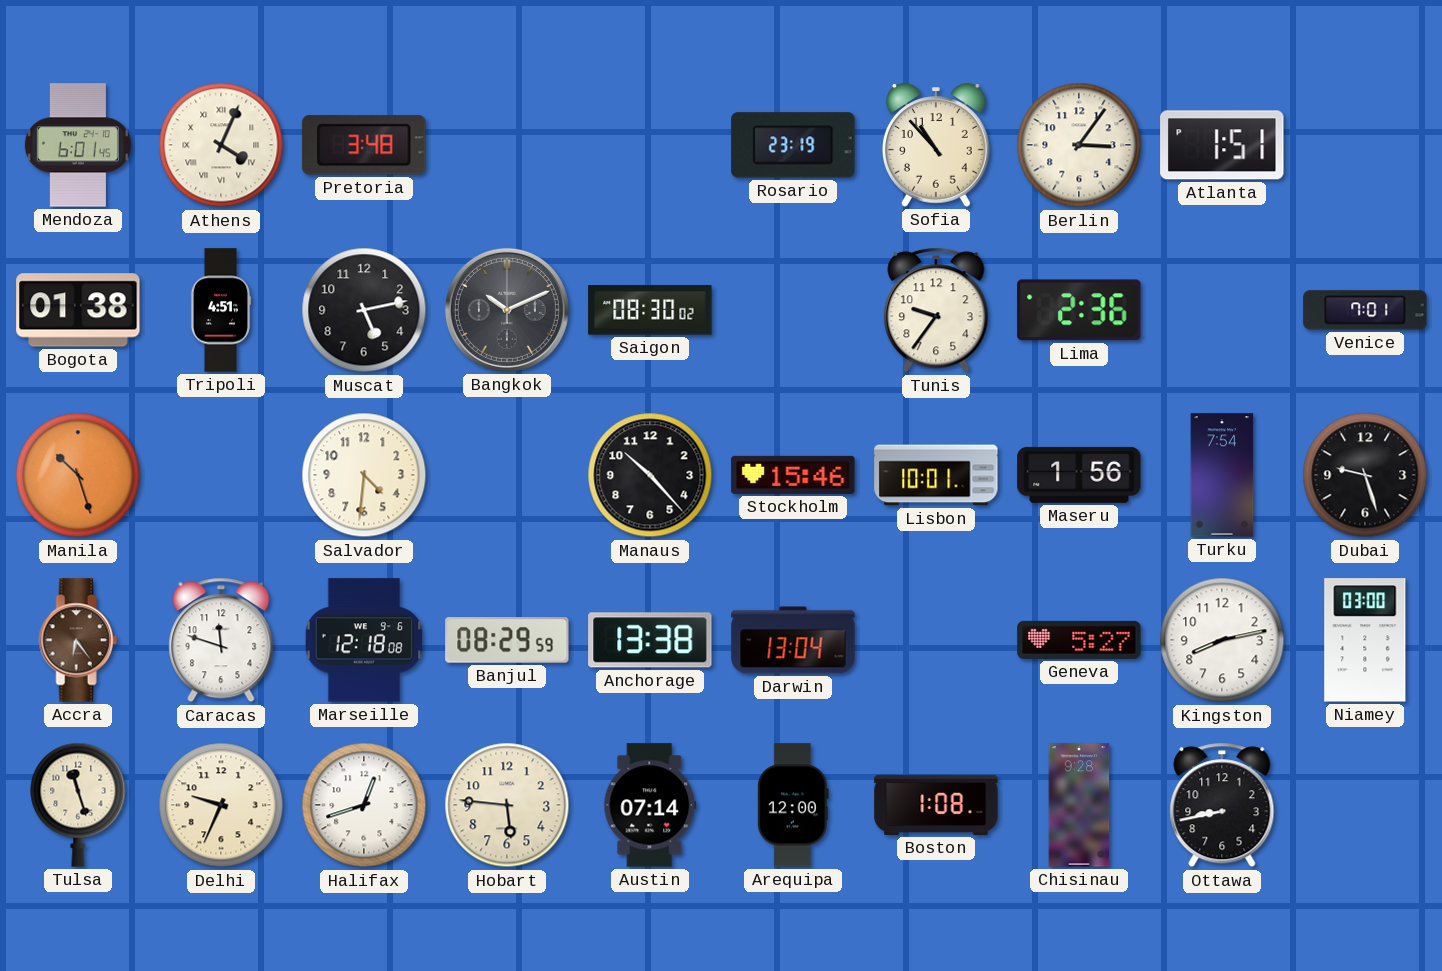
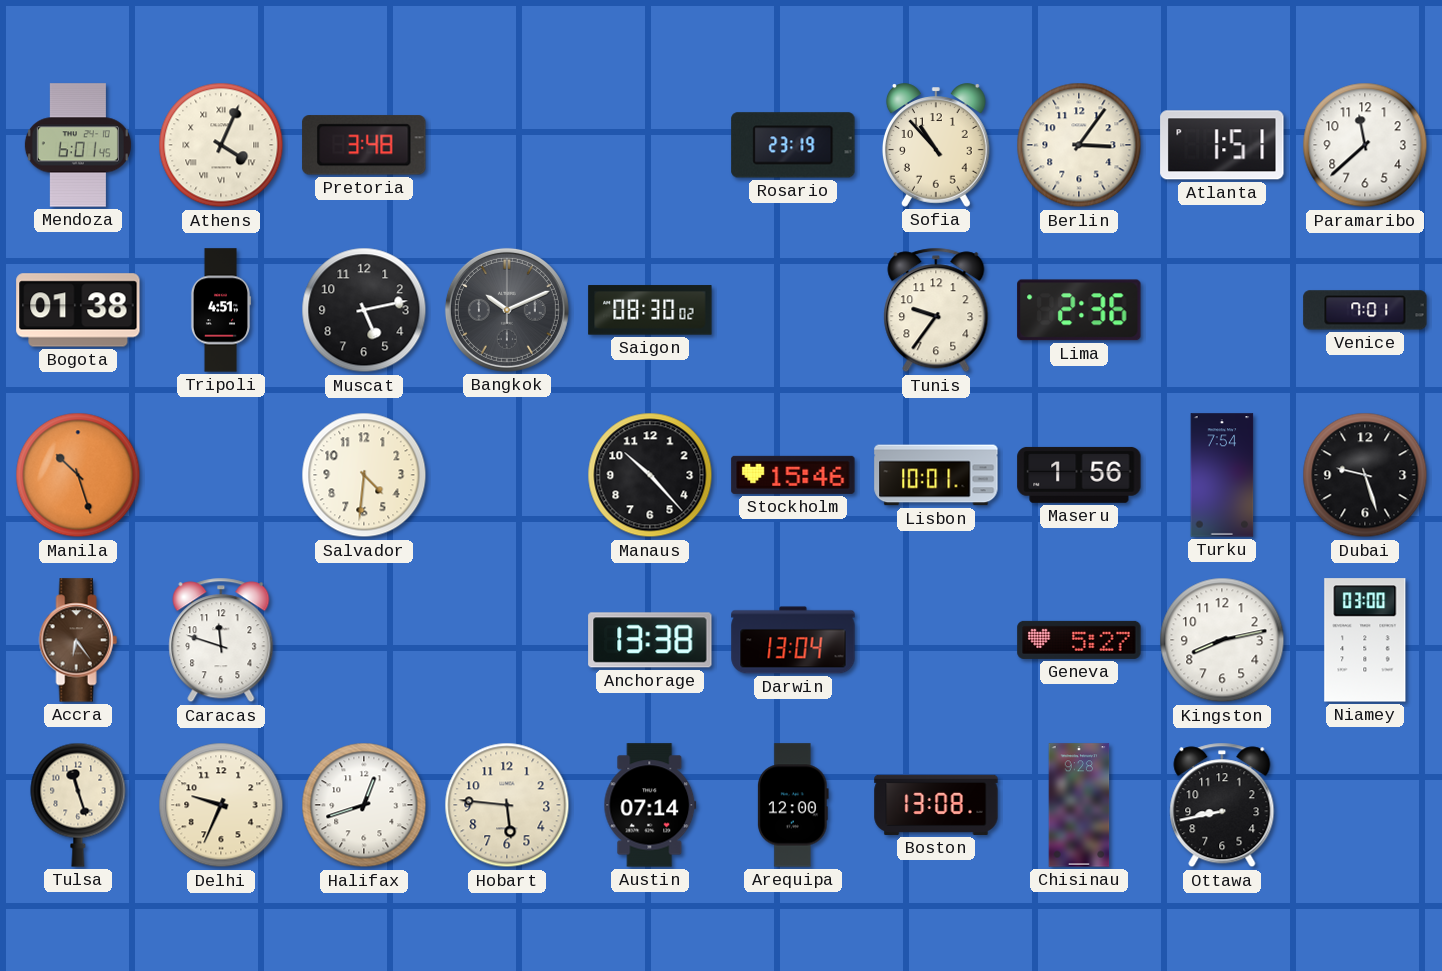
Paramaribo: none -> 11:38
Marseille: 12:18 -> none
Banjul: 08:29 -> none
Boston: 1:08 -> 13:08
